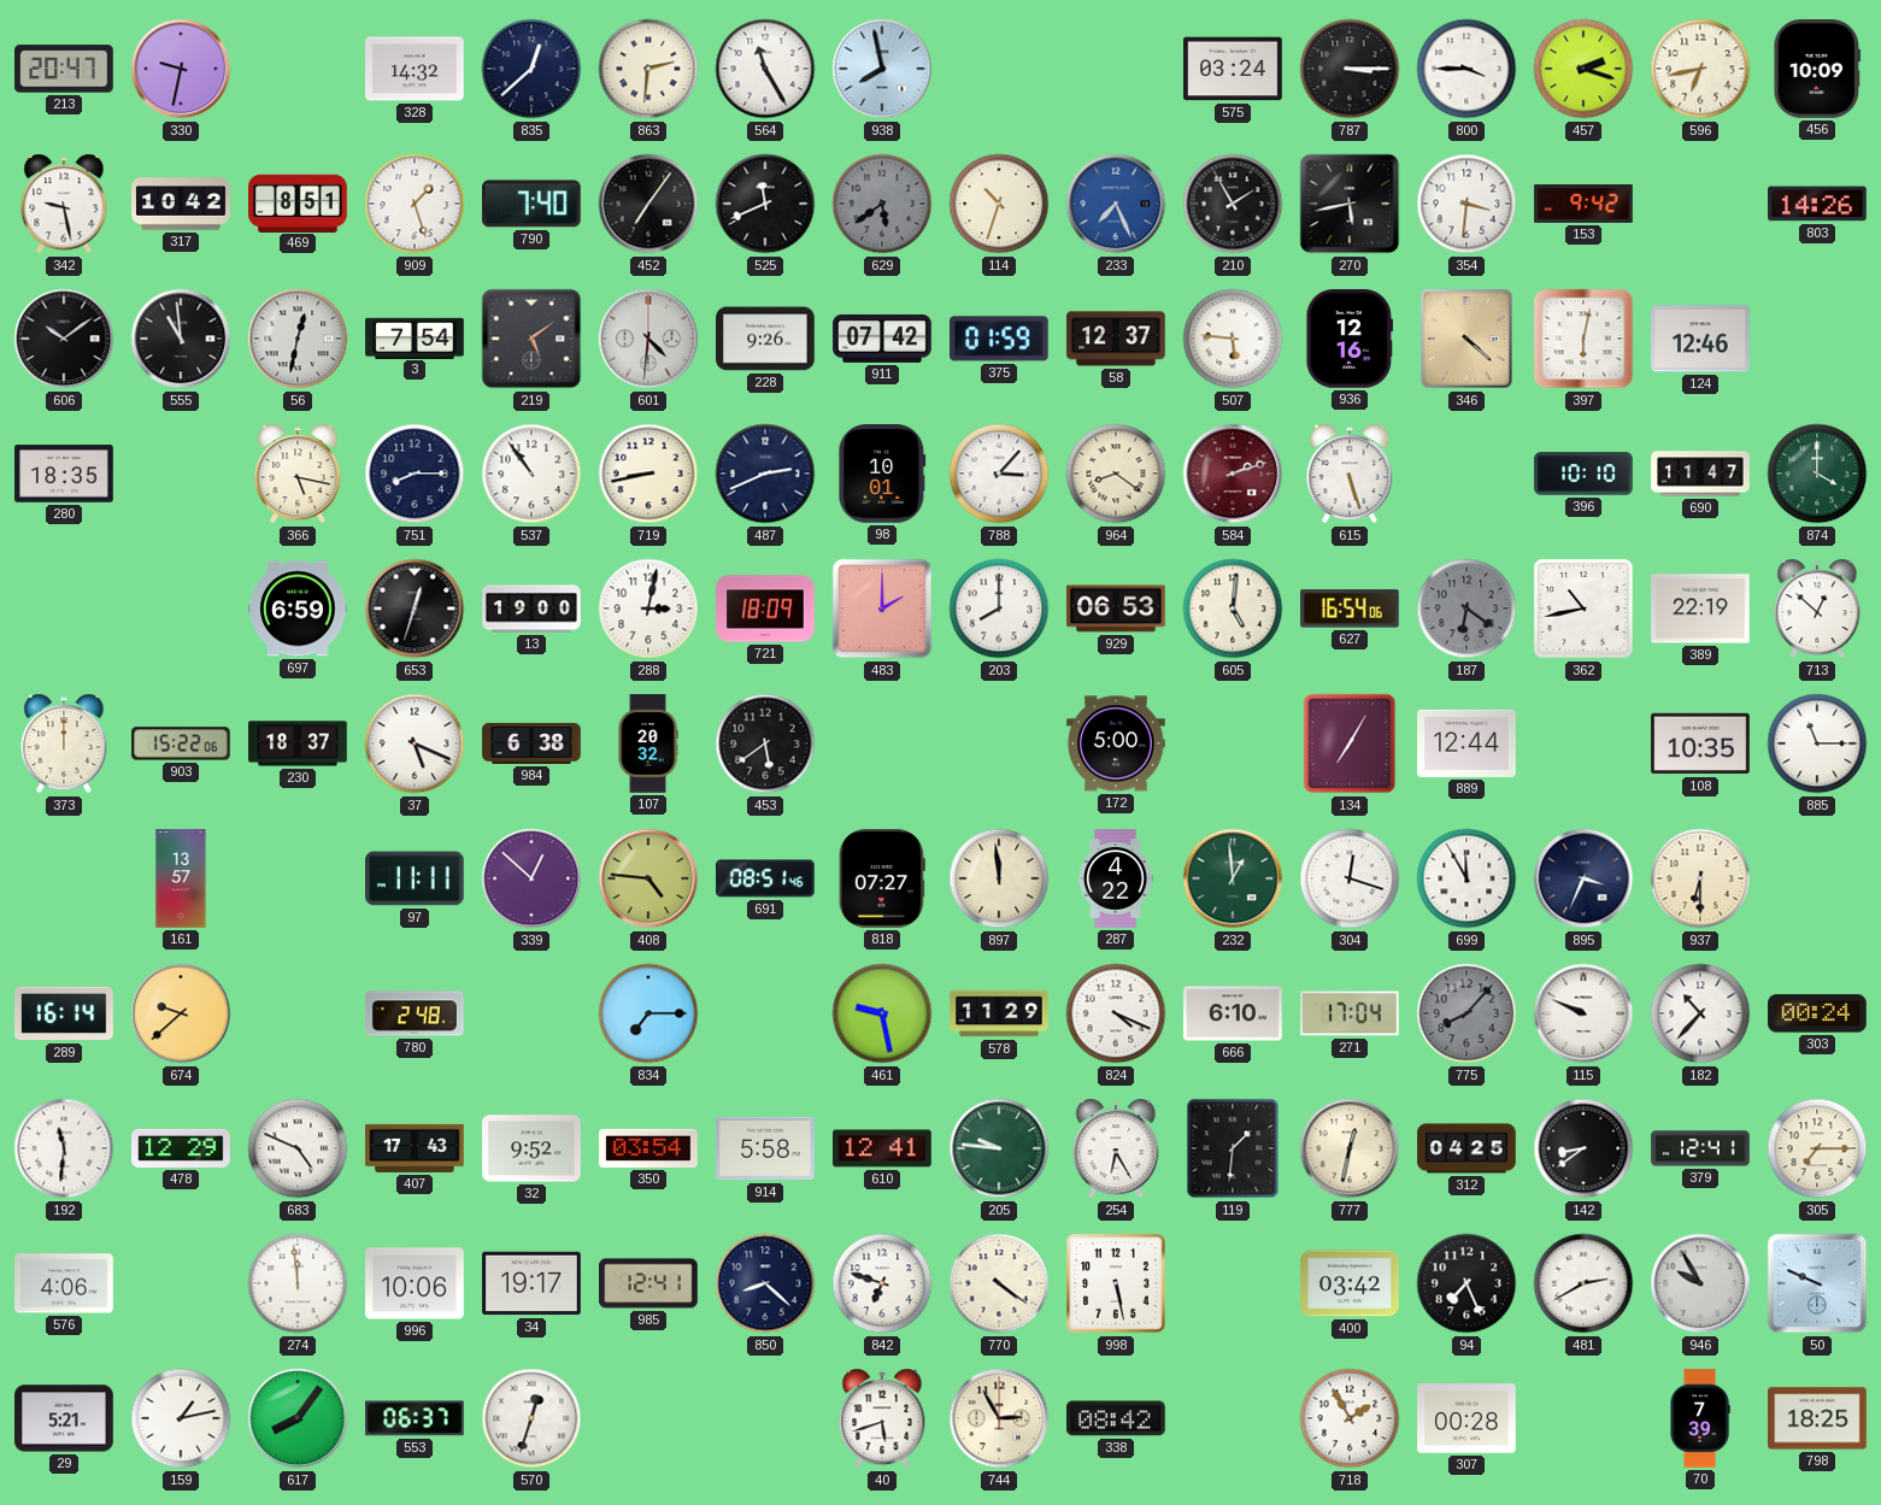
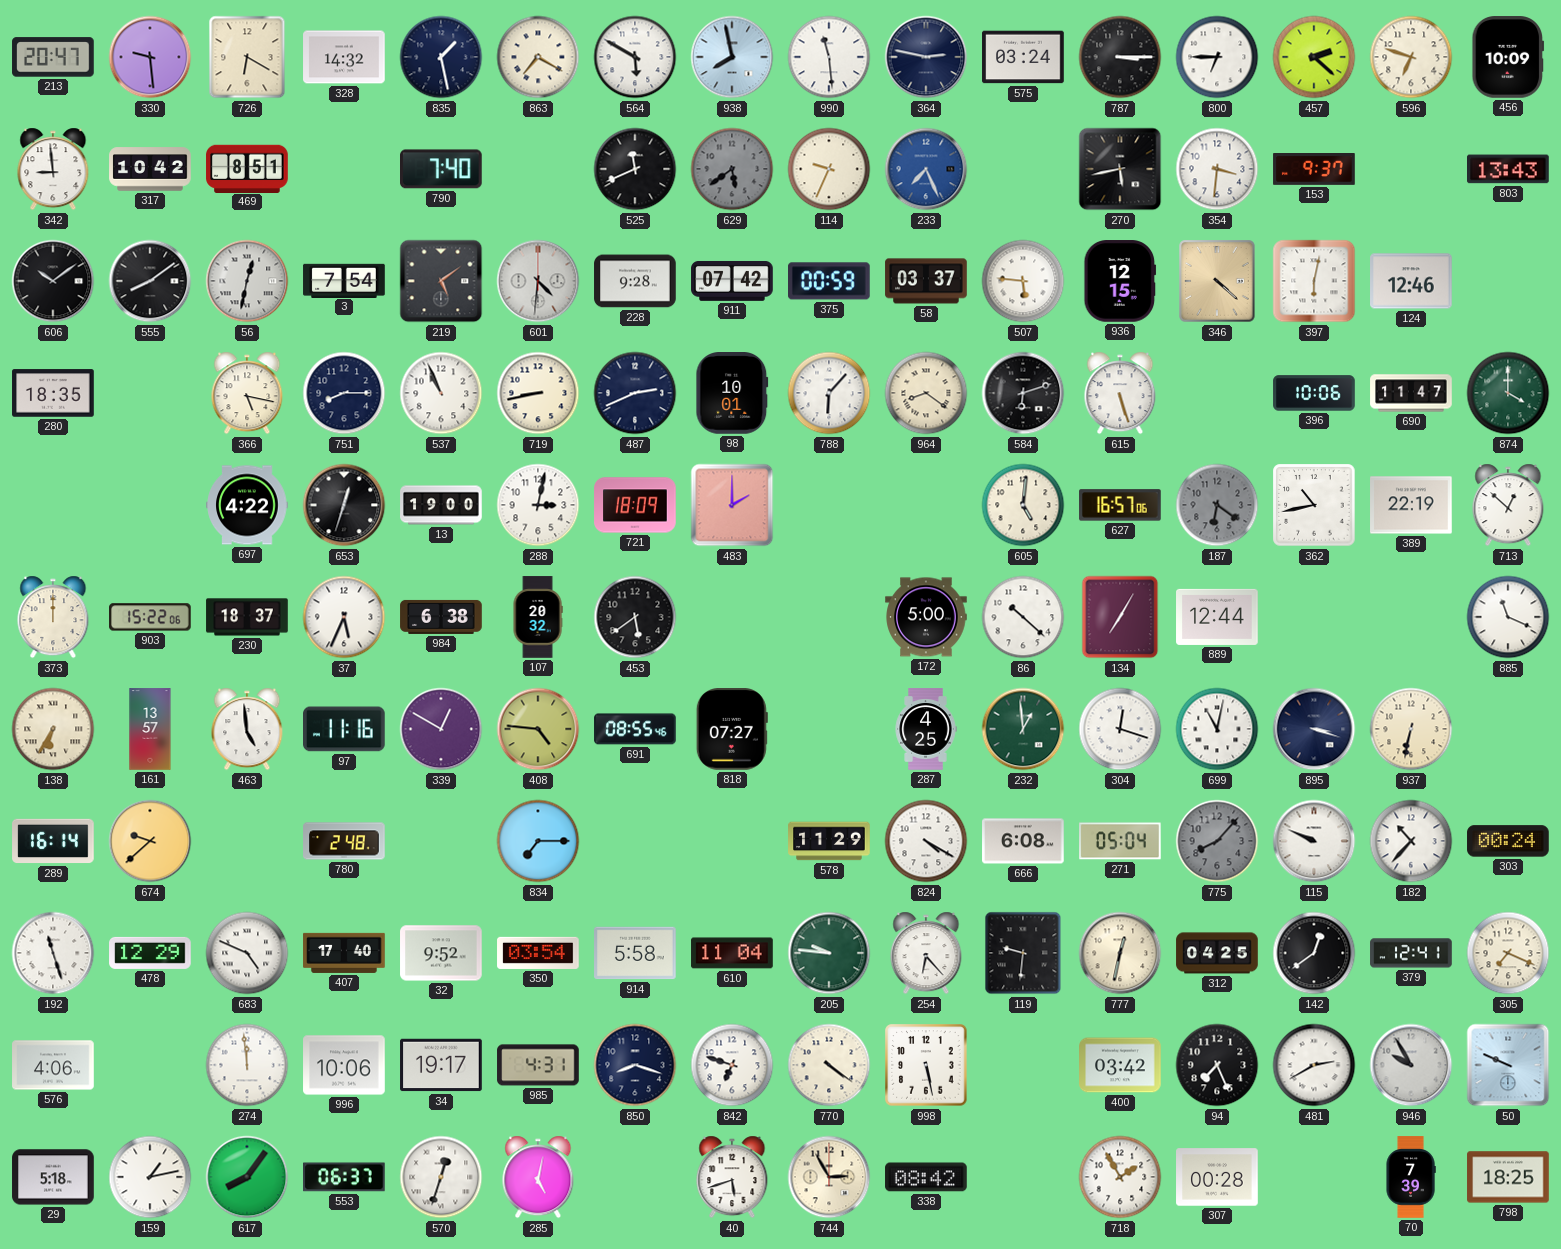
330: 9:32 -> 9:29
726: none -> 6:20
835: 12:38 -> 1:28
863: 2:31 -> 7:20
564: 11:25 -> 5:50
990: none -> 11:29
364: none -> 2:47
800: 3:45 -> 6:45
457: 2:18 -> 2:22
596: 6:43 -> 6:48
342: 9:28 -> 8:59
909: 1:27 -> none
452: 7:06 -> none
114: 10:33 -> 9:34
210: 1:55 -> none
153: 9:42 -> 9:37
803: 14:26 -> 13:43
555: 10:59 -> 8:09
228: 9:26 -> 9:28
375: 01:59 -> 00:59
58: 12:37 -> 03:37
936: 12:16 -> 12:15
537: 10:54 -> 10:56
788: 3:07 -> 6:07
584: 2:12 -> 6:12
584 dial: burgundy -> black
396: 10:10 -> 10:06
697: 6:59 -> 4:22
203: 8:00 -> none
929: 06:53 -> none
627: 16:54 -> 16:57
37: 5:19 -> 5:34
86: none -> 10:22
108: 10:35 -> none
885: 11:15 -> 11:19
138: none -> 6:35
463: none -> 4:59
97: 11:11 -> 11:16
339: 12:52 -> 12:50
691: 08:51 -> 08:55
897: 11:59 -> none
287: 4:22 -> 4:25
699: 11:55 -> 11:02
895: 3:34 -> 3:18
937: 6:30 -> 6:32
461: 9:28 -> none
824: 4:19 -> 4:20
666: 6:10 -> 6:08
271: 17:04 -> 05:04
192: 11:31 -> 11:27
407: 17:43 -> 17:40
610: 12:41 -> 11:04
254: 6:25 -> 6:23
119: 1:31 -> 9:31
142: 8:39 -> 12:39
305: 7:15 -> 7:19
985: 12:41 -> 4:31
850: 8:22 -> 8:18
29: 5:21 -> 5:18
285: none -> 5:02
